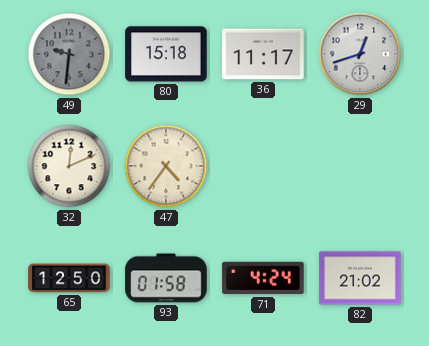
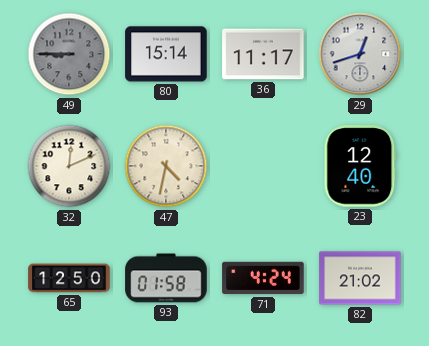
49: 9:31 -> 8:45
80: 15:18 -> 15:14
47: 4:36 -> 4:32
23: none -> 12:40
